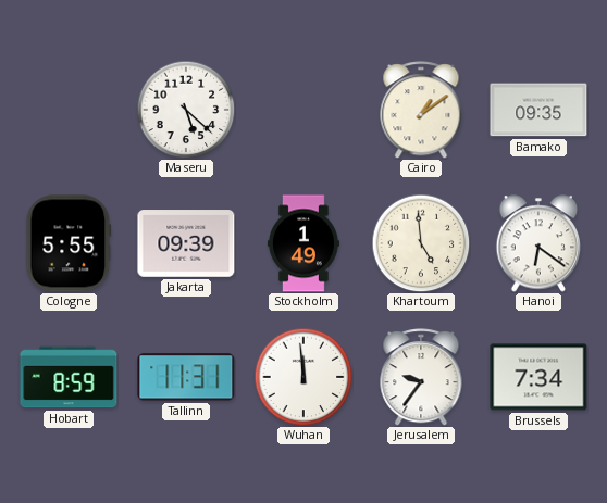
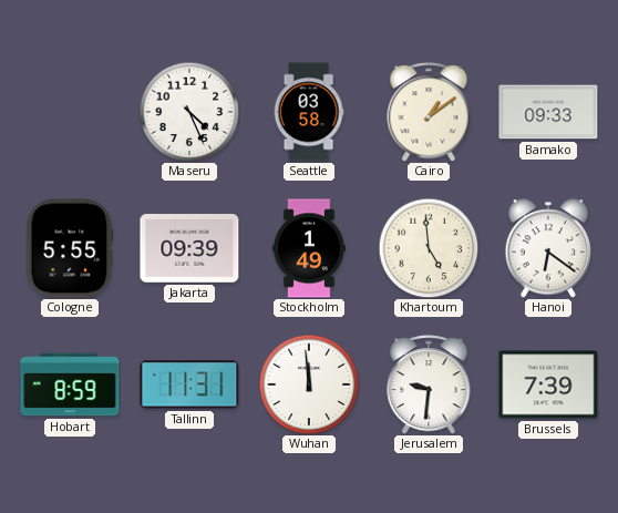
Maseru: 5:22 -> 4:26
Seattle: none -> 03:58
Bamako: 09:35 -> 09:33
Jerusalem: 9:36 -> 9:31
Brussels: 7:34 -> 7:39
